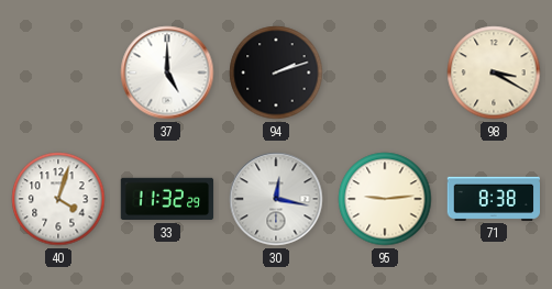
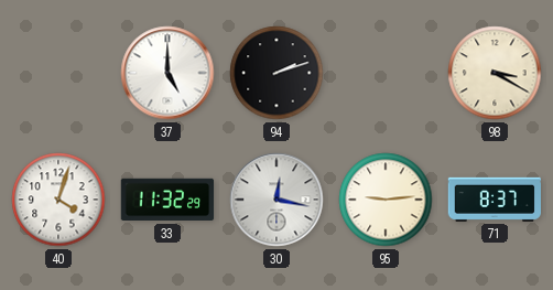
71: 8:38 -> 8:37
